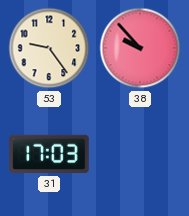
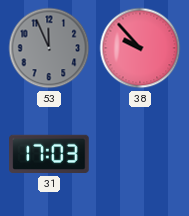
53: 9:24 -> 11:56
53 dial: cream -> grey
